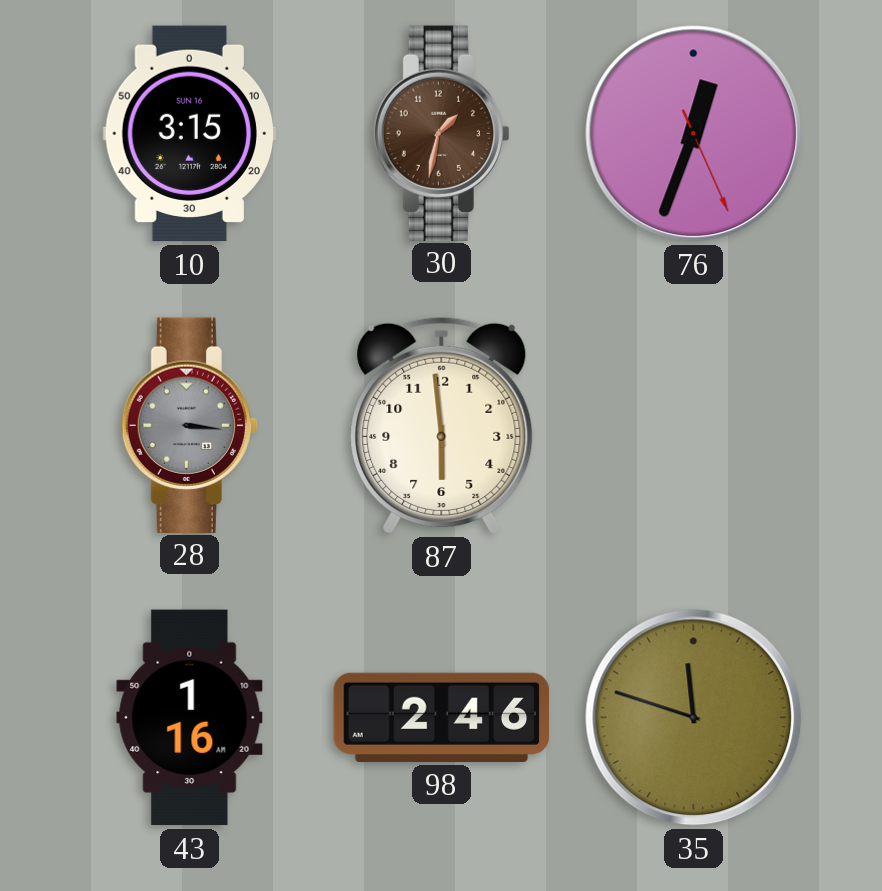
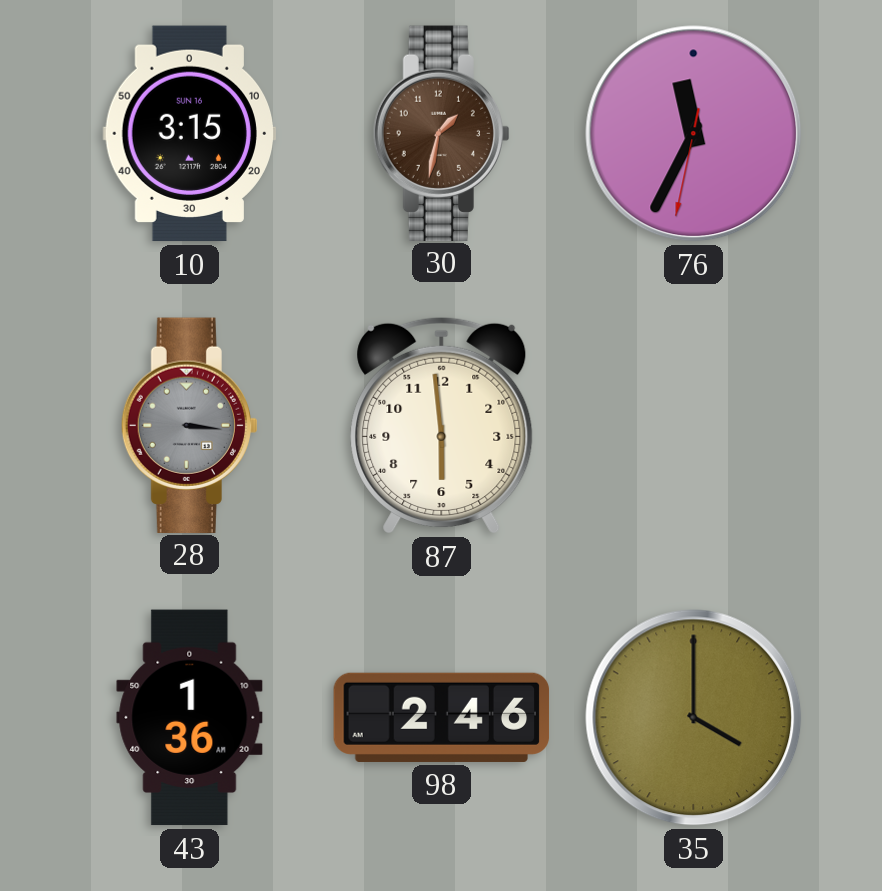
76: 12:33 -> 11:34
43: 1:16 -> 1:36
35: 11:48 -> 4:00
